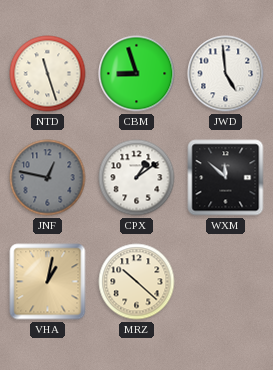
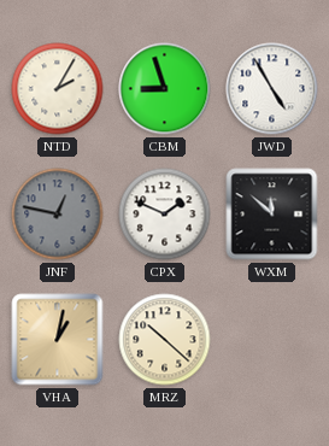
NTD: 11:27 -> 2:05
JWD: 4:59 -> 4:55
CPX: 1:09 -> 1:49
